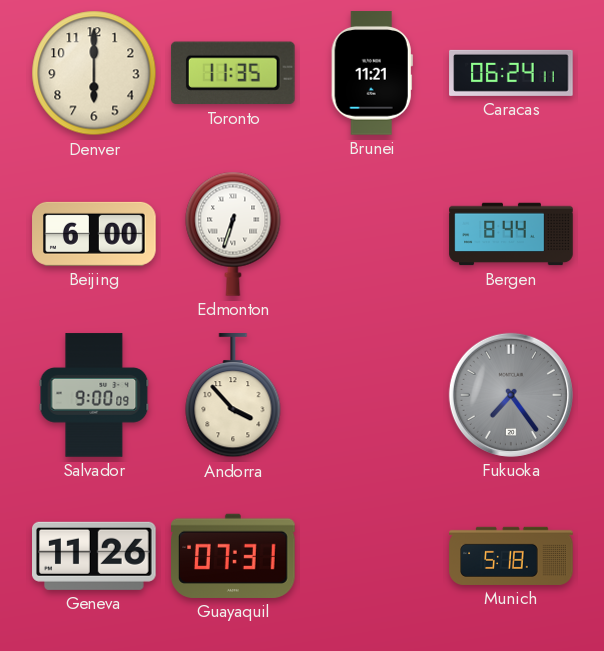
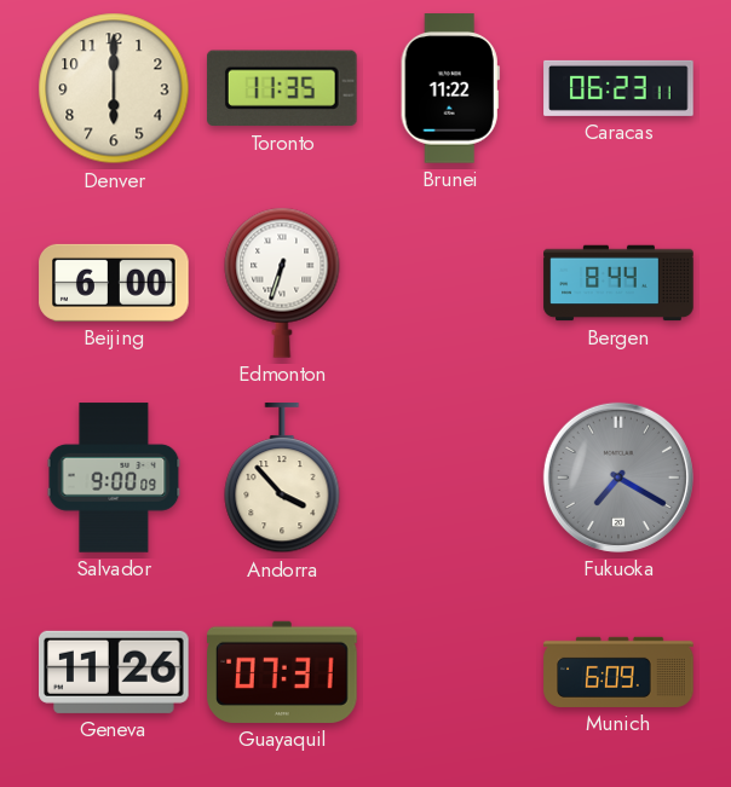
Brunei: 11:21 -> 11:22
Caracas: 06:24 -> 06:23
Fukuoka: 7:24 -> 7:20
Munich: 5:18 -> 6:09
